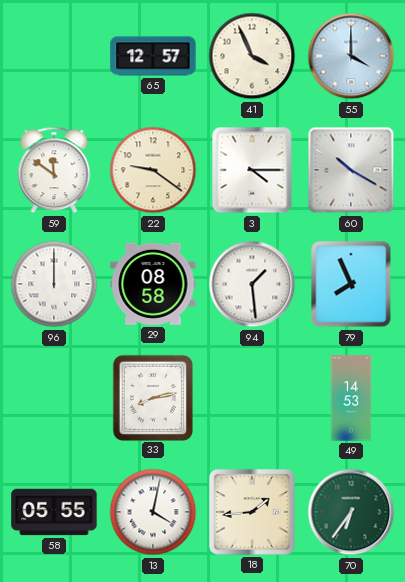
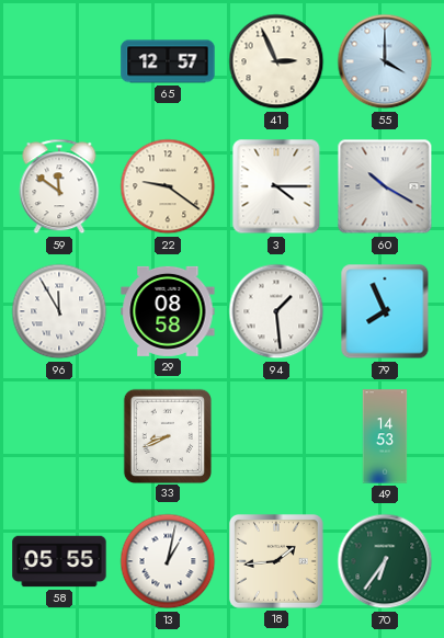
41: 3:56 -> 2:56
96: 12:00 -> 11:55
33: 8:13 -> 8:41
13: 4:02 -> 1:02
